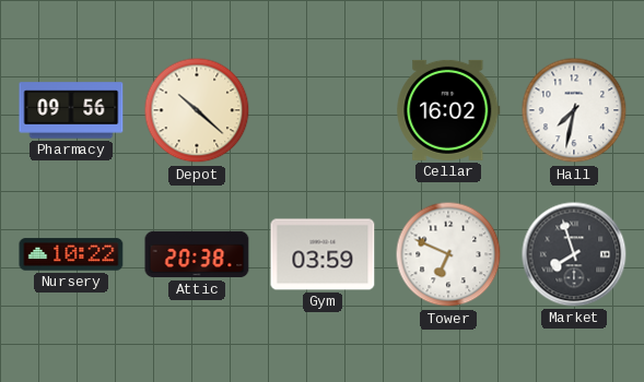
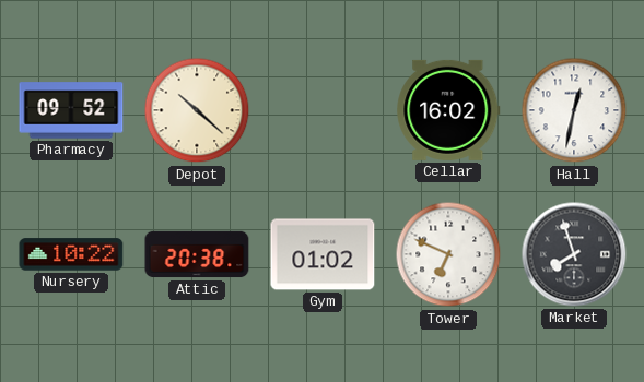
Pharmacy: 09:56 -> 09:52
Hall: 7:32 -> 12:32
Gym: 03:59 -> 01:02
